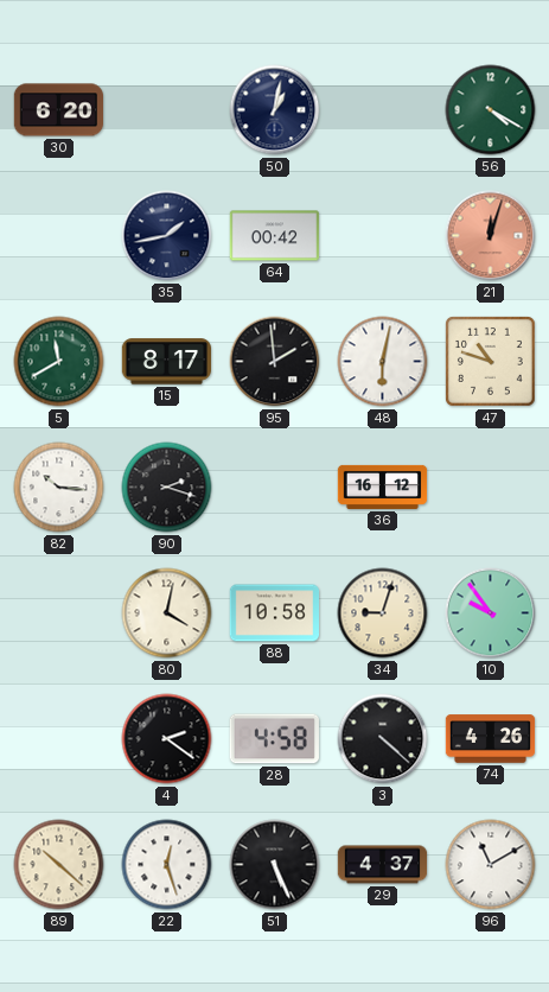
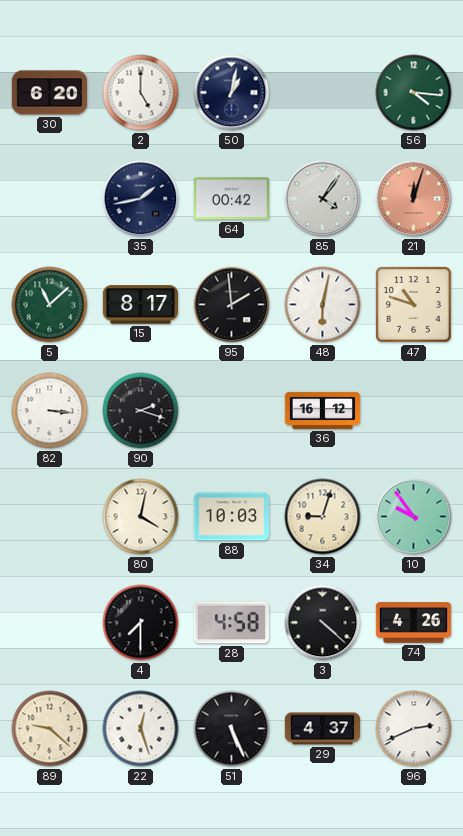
2: none -> 5:00
56: 4:20 -> 4:16
85: none -> 4:06
5: 11:40 -> 11:08
82: 10:16 -> 3:16
88: 10:58 -> 10:03
4: 2:21 -> 7:30
89: 10:22 -> 9:22
96: 11:10 -> 2:41
